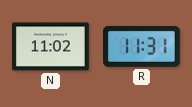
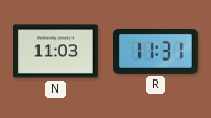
N: 11:02 -> 11:03
